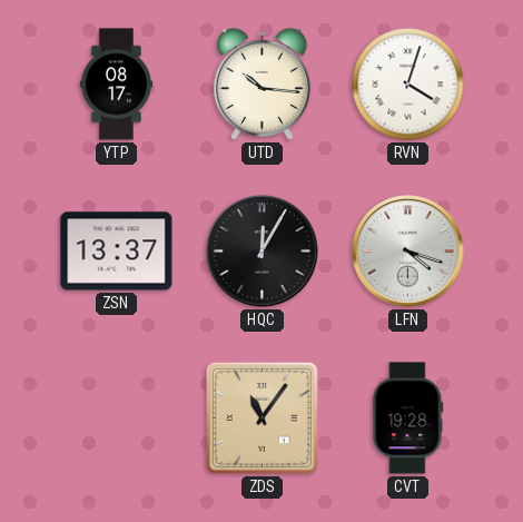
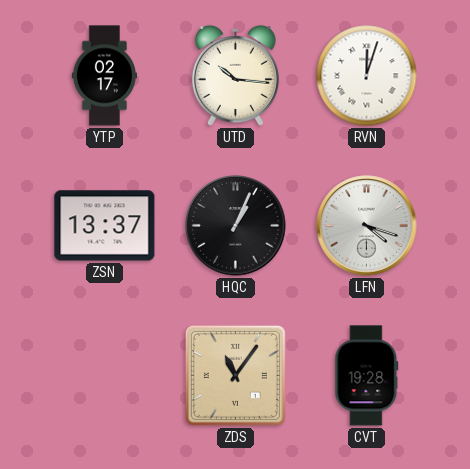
YTP: 08:17 -> 02:17
RVN: 4:03 -> 12:03
HQC: 12:05 -> 1:04
